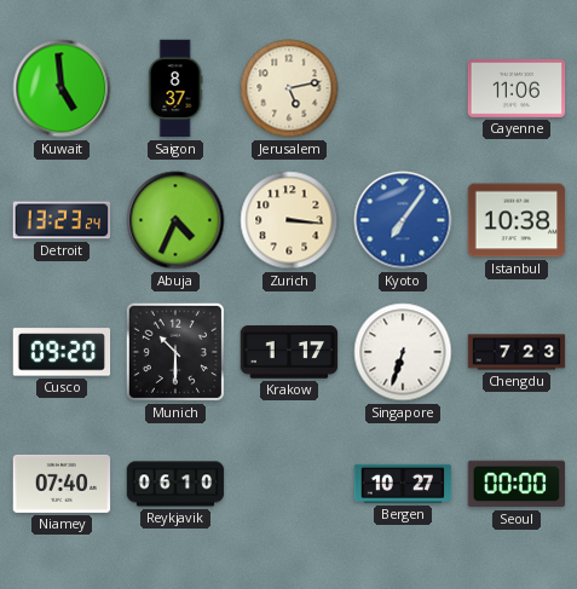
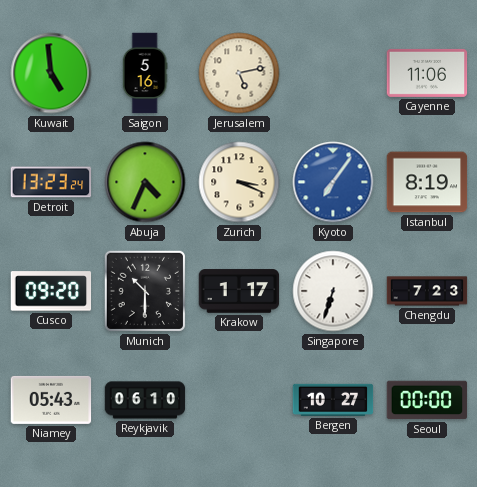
Saigon: 8:37 -> 5:16
Zurich: 3:16 -> 3:19
Istanbul: 10:38 -> 8:19
Niamey: 07:40 -> 05:43
